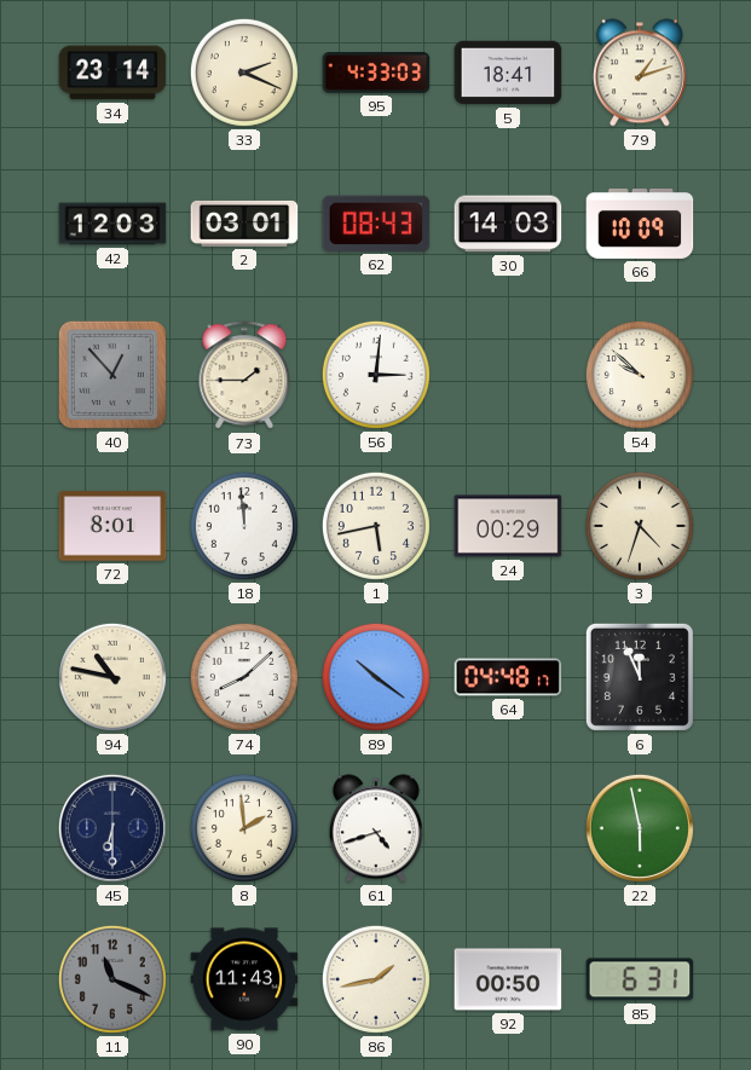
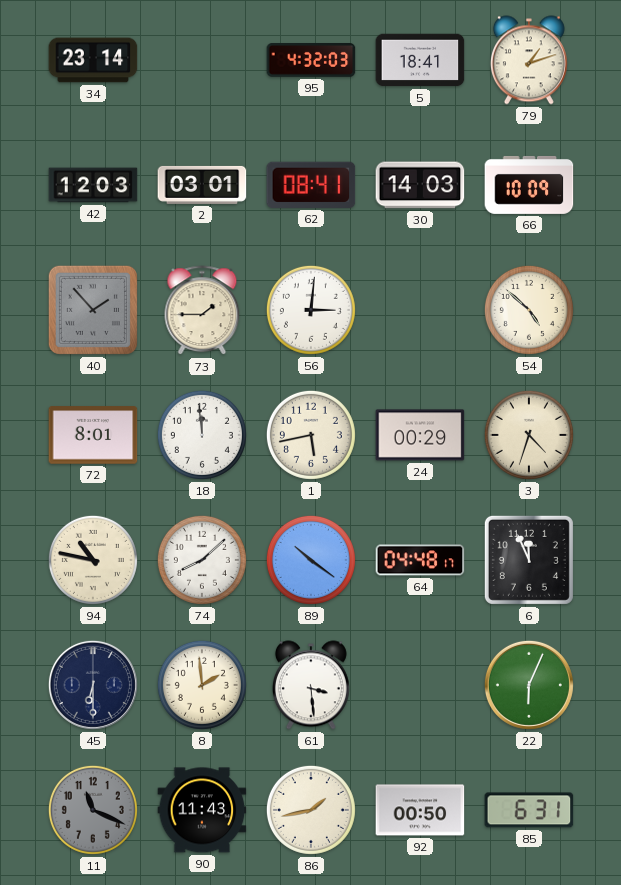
33: 2:19 -> none
95: 4:33 -> 4:32
62: 08:43 -> 08:41
40: 12:53 -> 1:53
54: 9:52 -> 4:52
61: 4:42 -> 3:29
22: 5:58 -> 6:04
